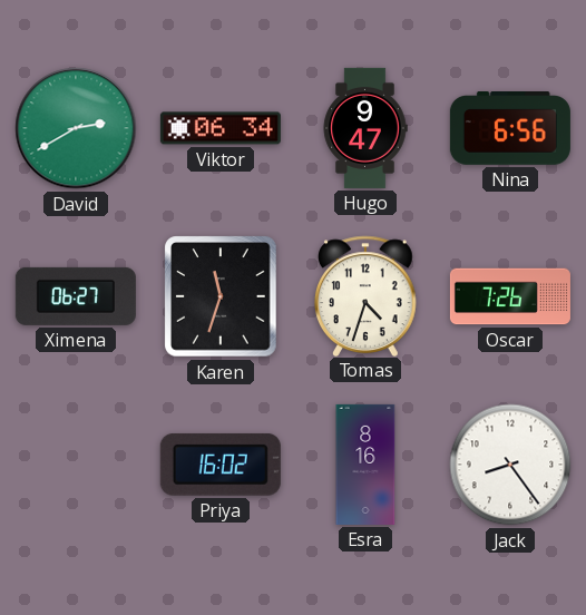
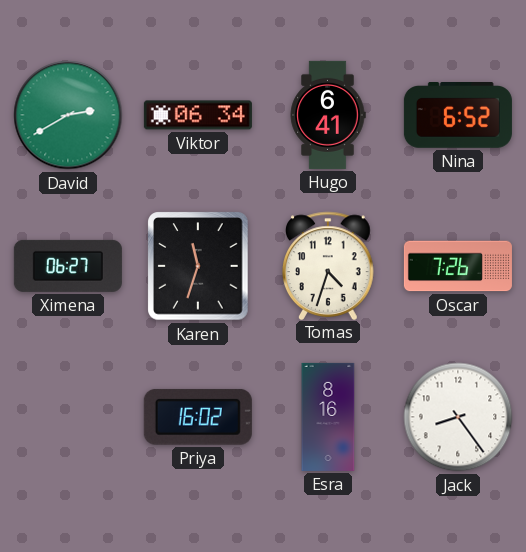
Hugo: 9:47 -> 6:41
Nina: 6:56 -> 6:52
